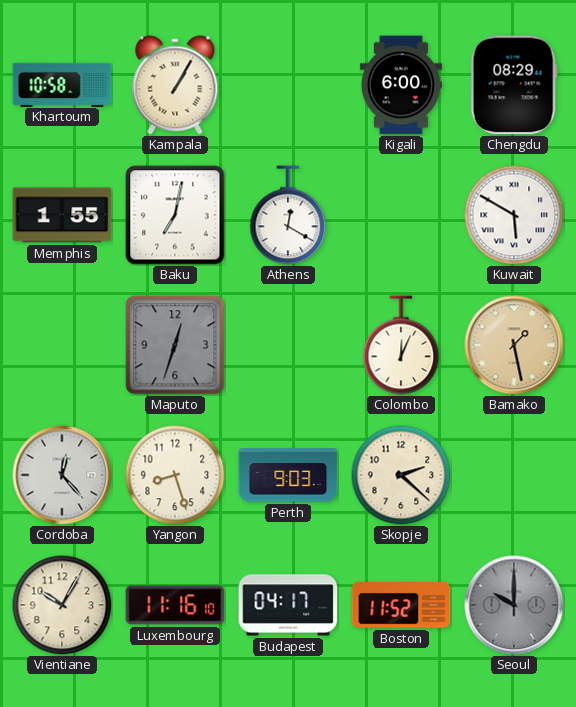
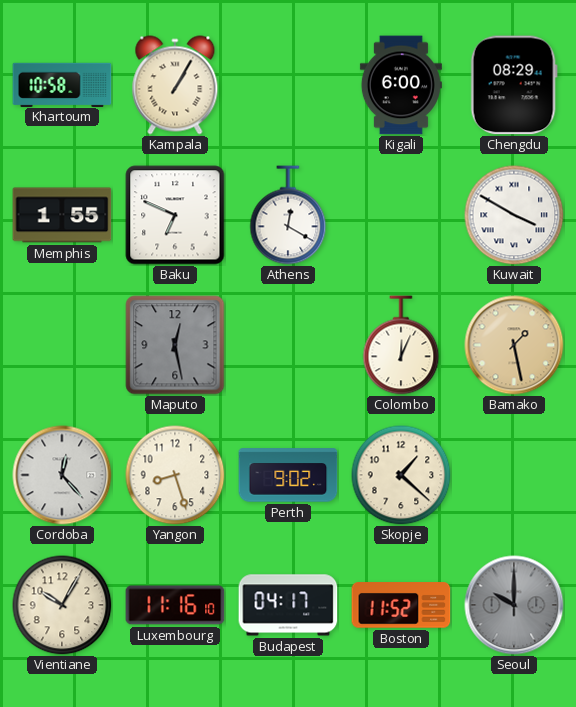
Baku: 7:02 -> 6:49
Kuwait: 5:50 -> 3:50
Maputo: 12:33 -> 12:28
Perth: 9:03 -> 9:02
Skopje: 2:22 -> 1:22
